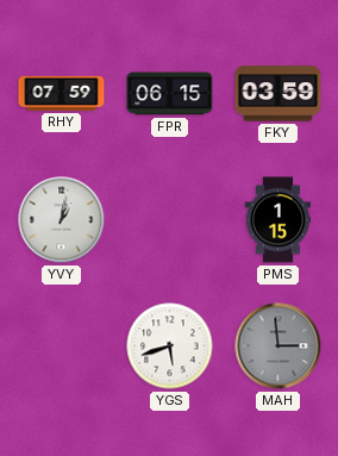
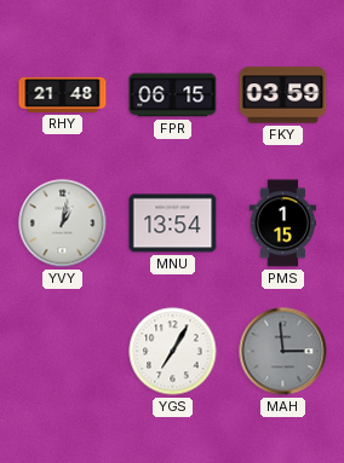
RHY: 07:59 -> 21:48
MNU: none -> 13:54
YGS: 5:42 -> 7:05
